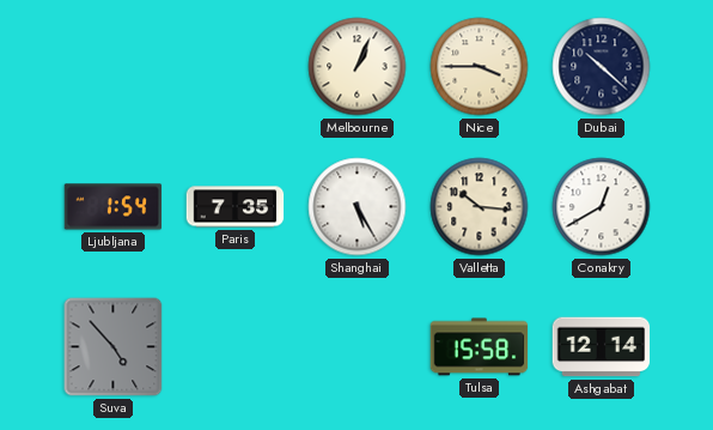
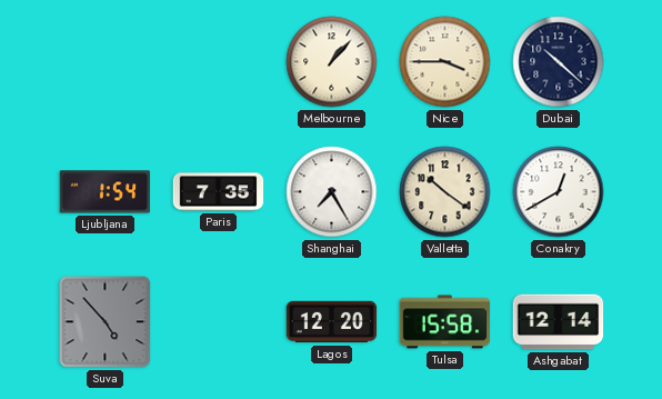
Melbourne: 1:04 -> 1:07
Shanghai: 5:25 -> 7:25
Valletta: 10:16 -> 10:21
Lagos: none -> 12:20
